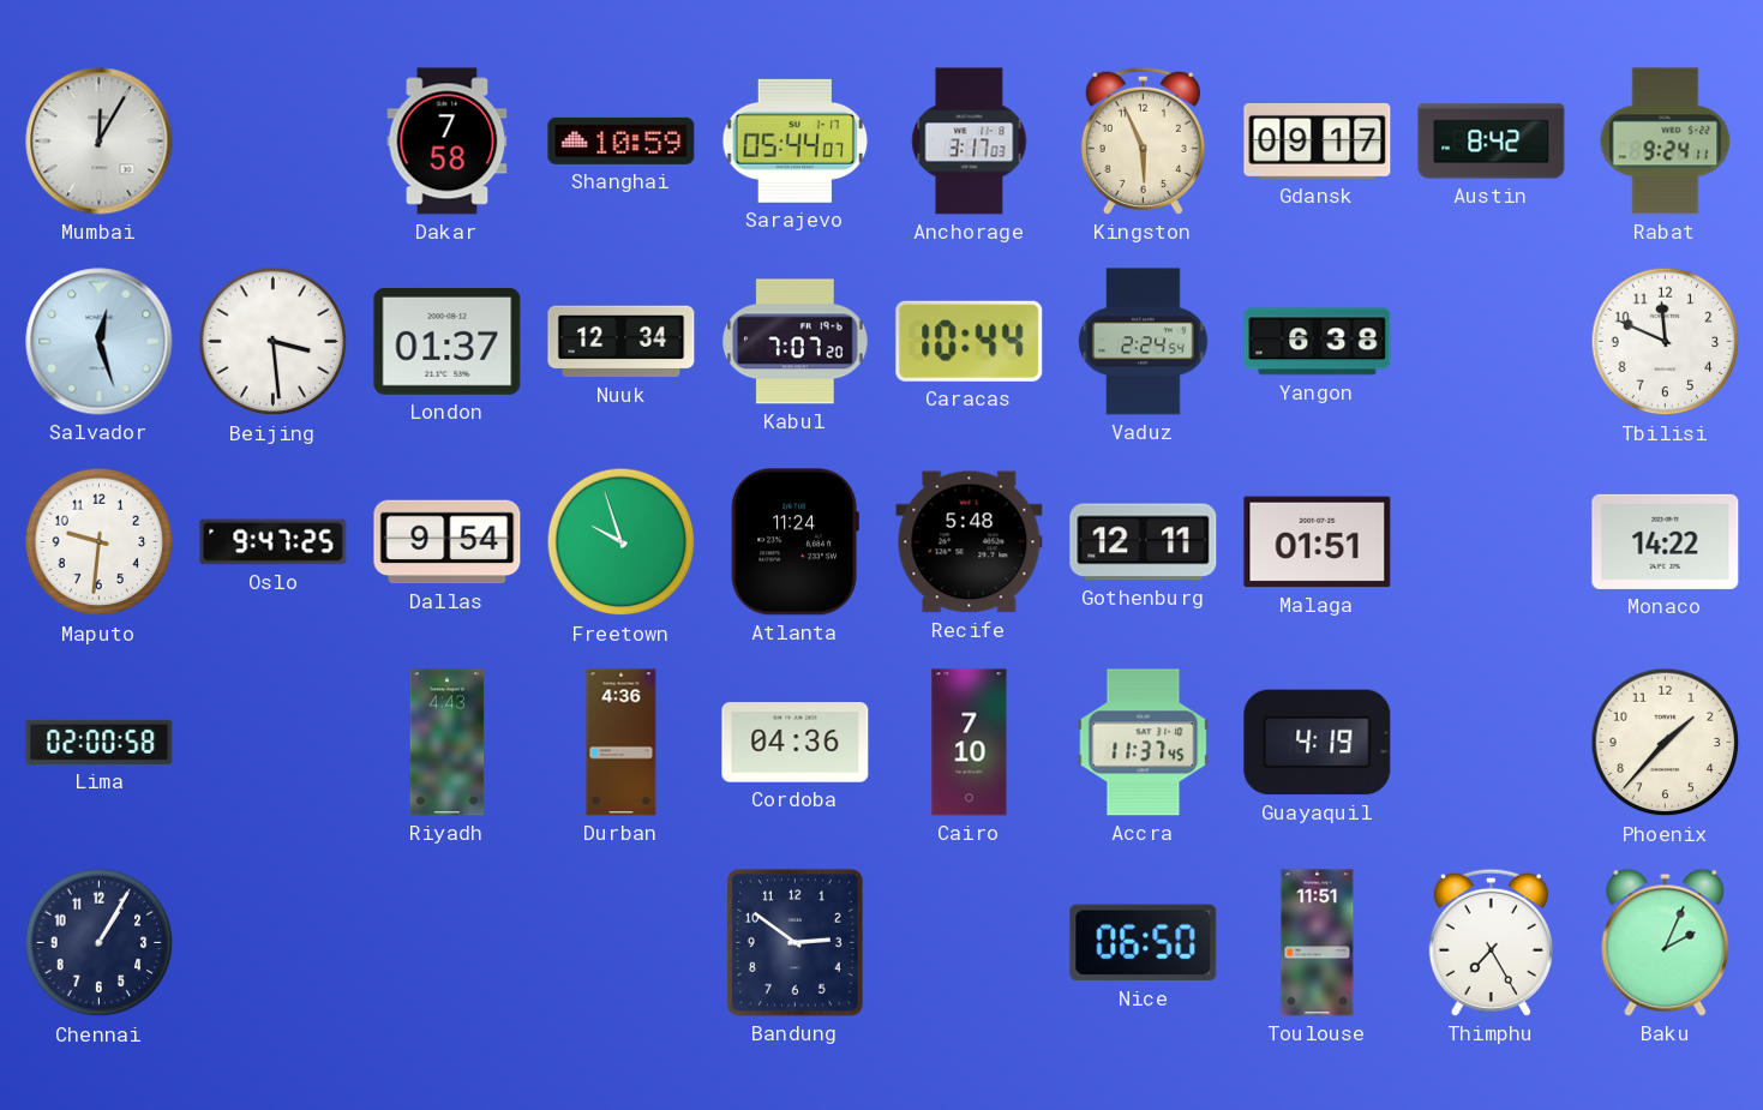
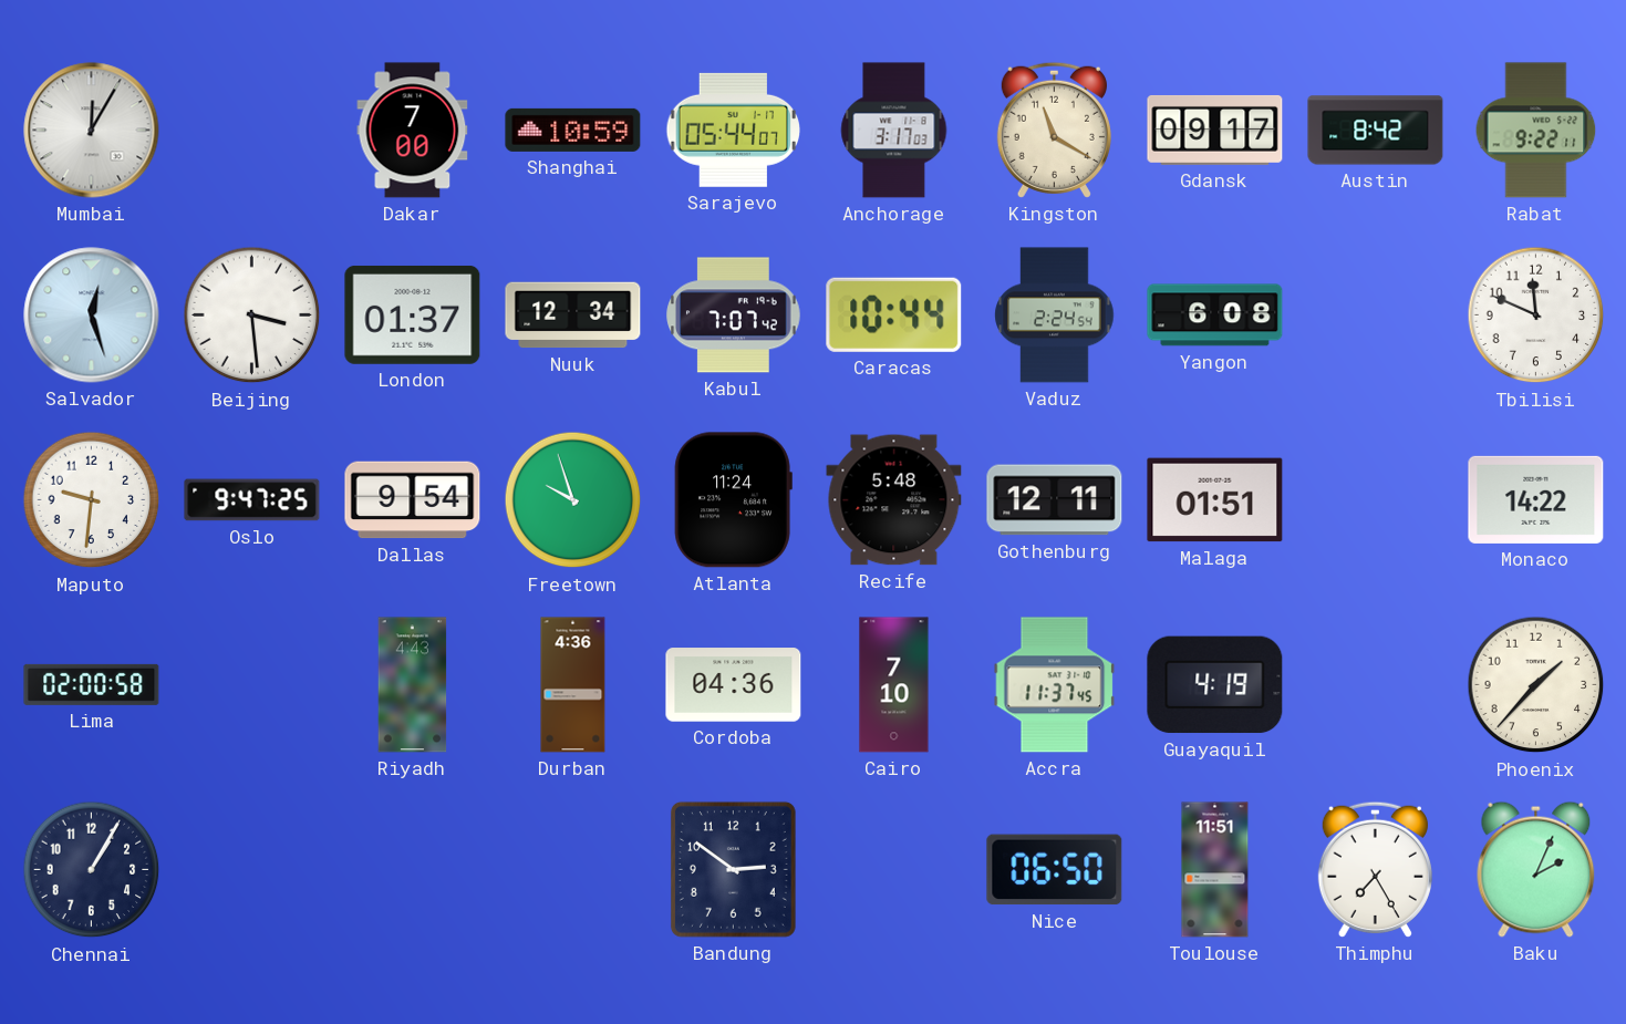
Dakar: 7:58 -> 7:00
Kingston: 5:56 -> 11:20
Rabat: 9:24 -> 9:22
Kabul: 7:07:20 -> 7:07:42
Yangon: 6:38 -> 6:08
